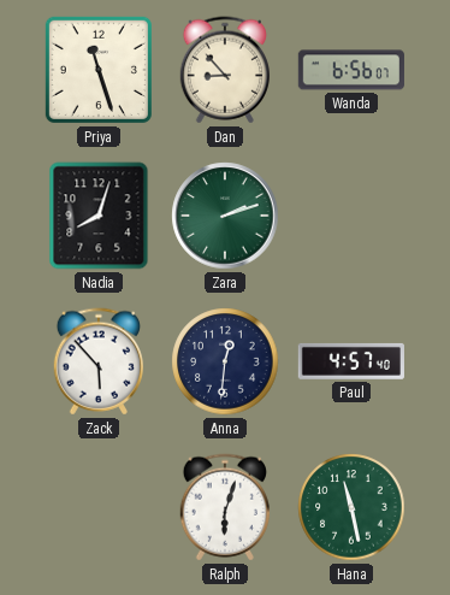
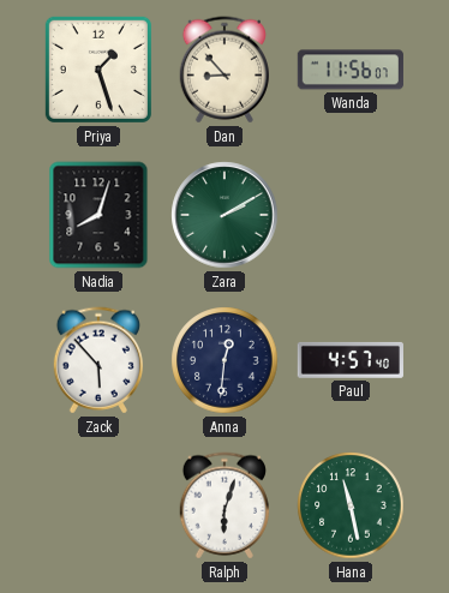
Priya: 11:27 -> 1:27
Wanda: 6:56 -> 11:56
Zara: 2:12 -> 2:10
